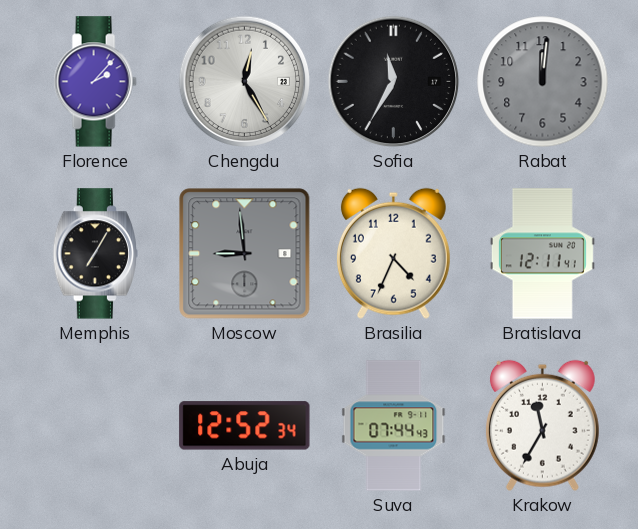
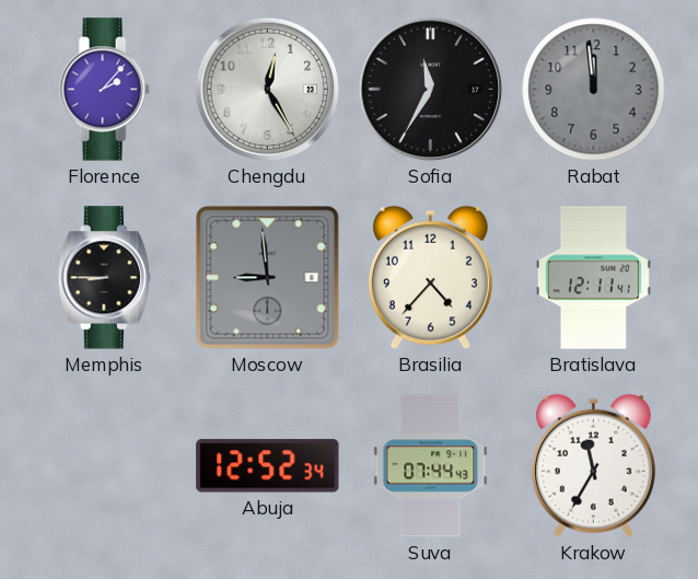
Rabat: 12:01 -> 11:59
Memphis: 7:05 -> 8:45
Brasilia: 4:34 -> 4:37
